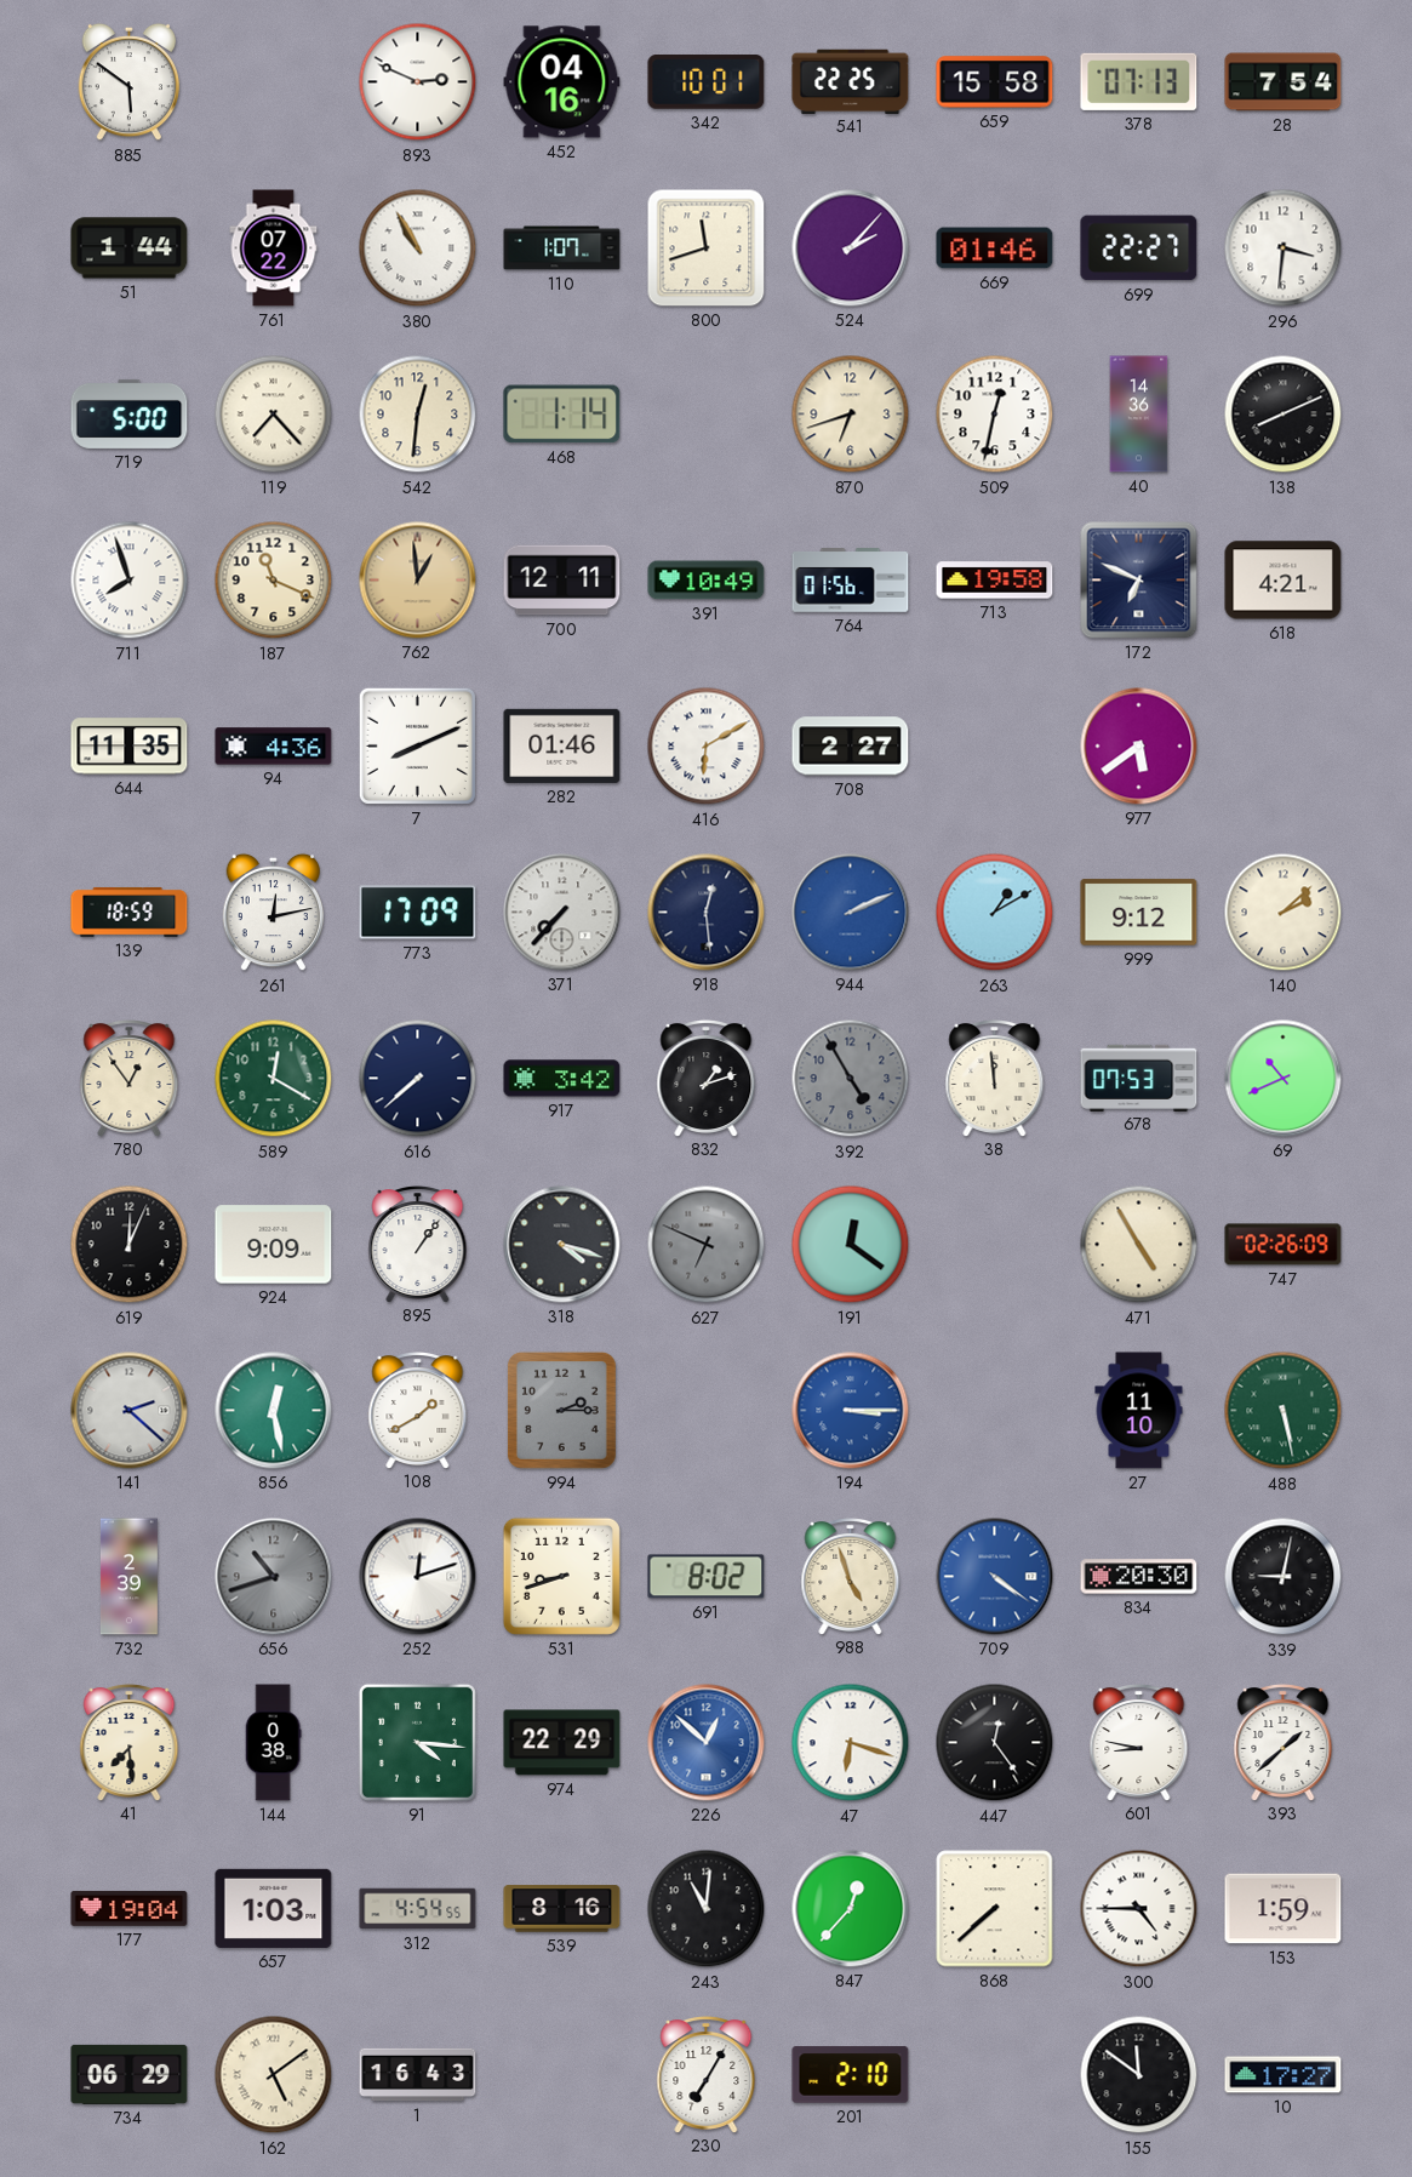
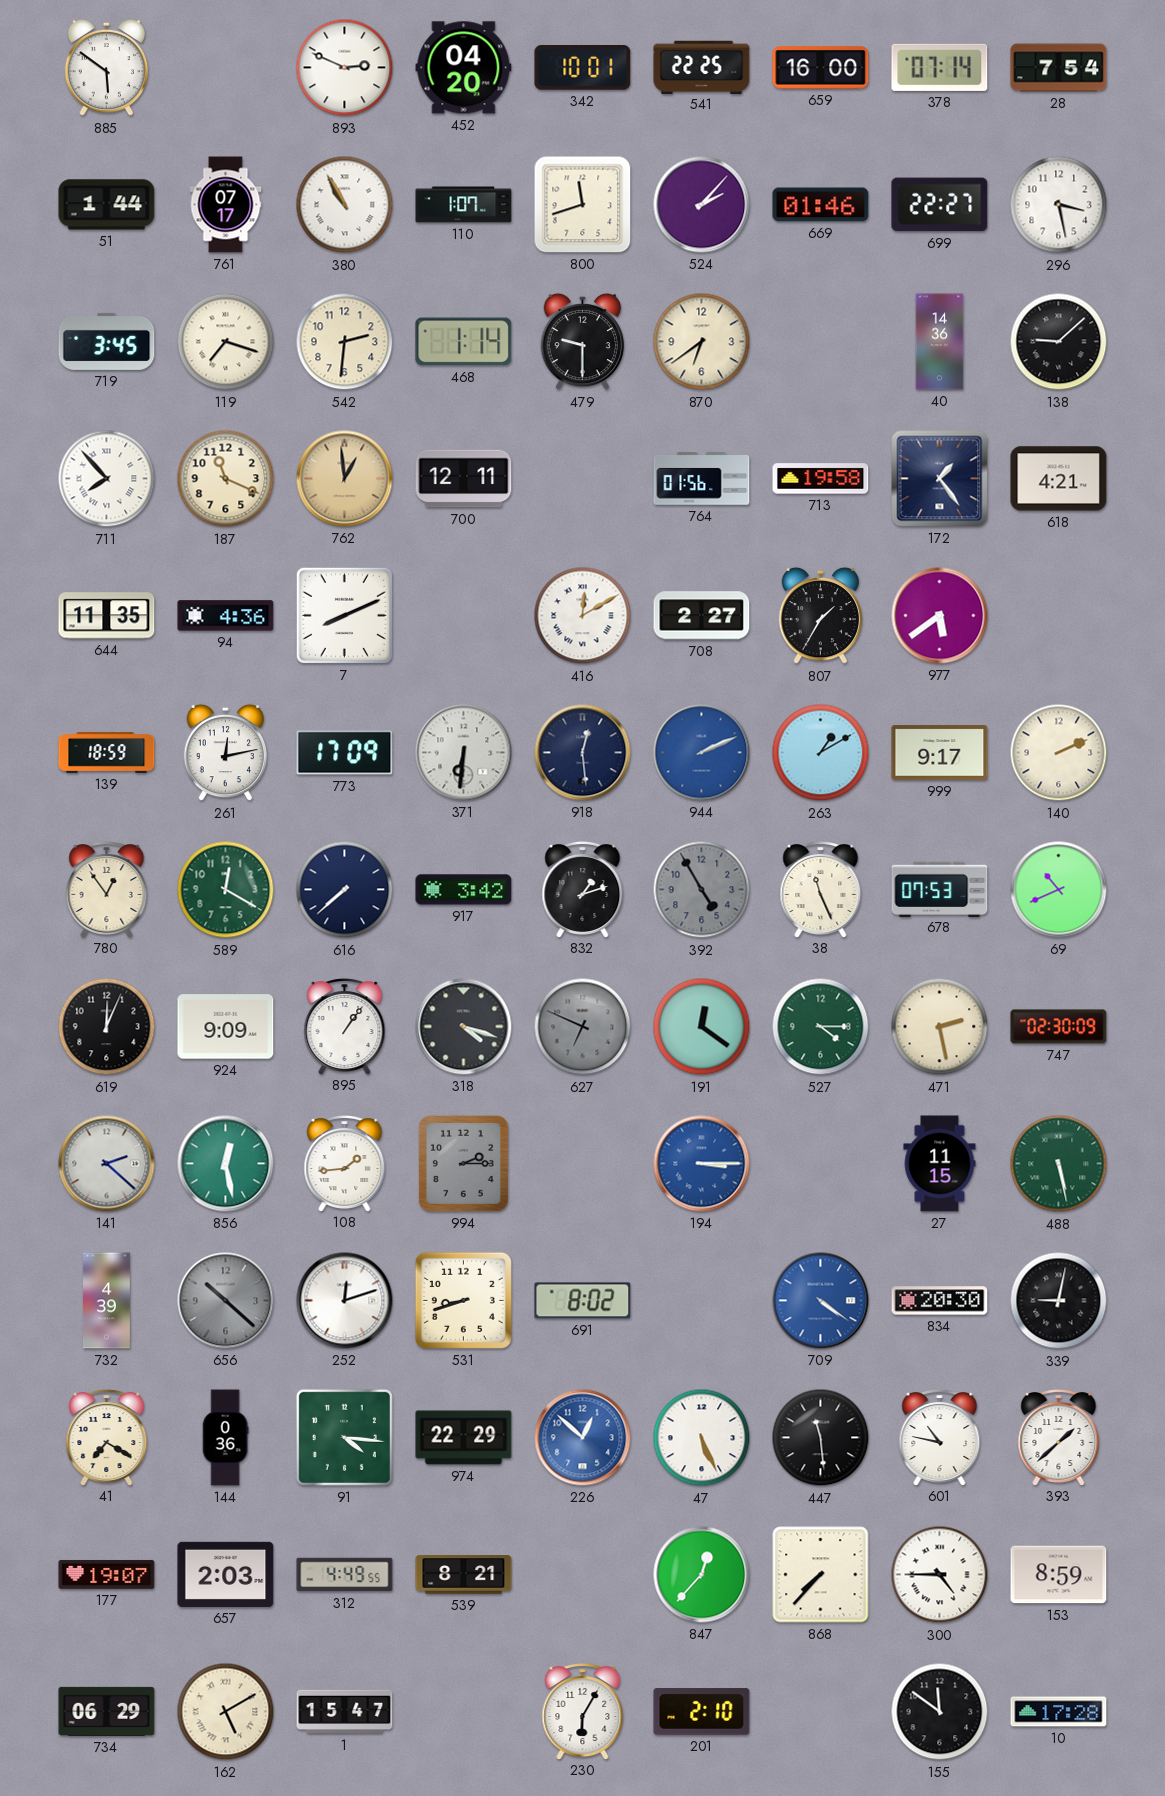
452: 04:16 -> 04:20
659: 15:58 -> 16:00
378: 07:13 -> 07:14
761: 07:22 -> 07:17
296: 3:31 -> 3:28
719: 5:00 -> 3:45
119: 7:23 -> 7:18
542: 12:31 -> 2:31
479: none -> 9:30
870: 6:42 -> 6:39
509: 12:32 -> none
138: 8:11 -> 9:08
711: 7:57 -> 7:53
391: 10:49 -> none
172: 6:49 -> 1:24
282: 01:46 -> none
416: 6:10 -> 12:10
807: none -> 1:35
371: 7:37 -> 6:31
999: 9:12 -> 9:17
140: 2:08 -> 2:11
38: 11:59 -> 11:26
527: none -> 4:15
471: 4:55 -> 2:28
747: 02:26 -> 02:30
108: 1:40 -> 1:44
27: 11:10 -> 11:15
732: 2:39 -> 4:39
656: 10:42 -> 10:22
988: 4:57 -> none
41: 7:29 -> 7:20
144: 0:38 -> 0:36
47: 6:18 -> 5:26
447: 12:24 -> 11:29
601: 8:47 -> 10:47
177: 19:04 -> 19:07
657: 1:03 -> 2:03
312: 4:54 -> 4:49
539: 8:16 -> 8:21
243: 11:01 -> none
868: 7:38 -> 7:37
153: 1:59 -> 8:59
162: 5:09 -> 5:10
1: 16:43 -> 15:47
230: 7:05 -> 6:05
10: 17:27 -> 17:28
